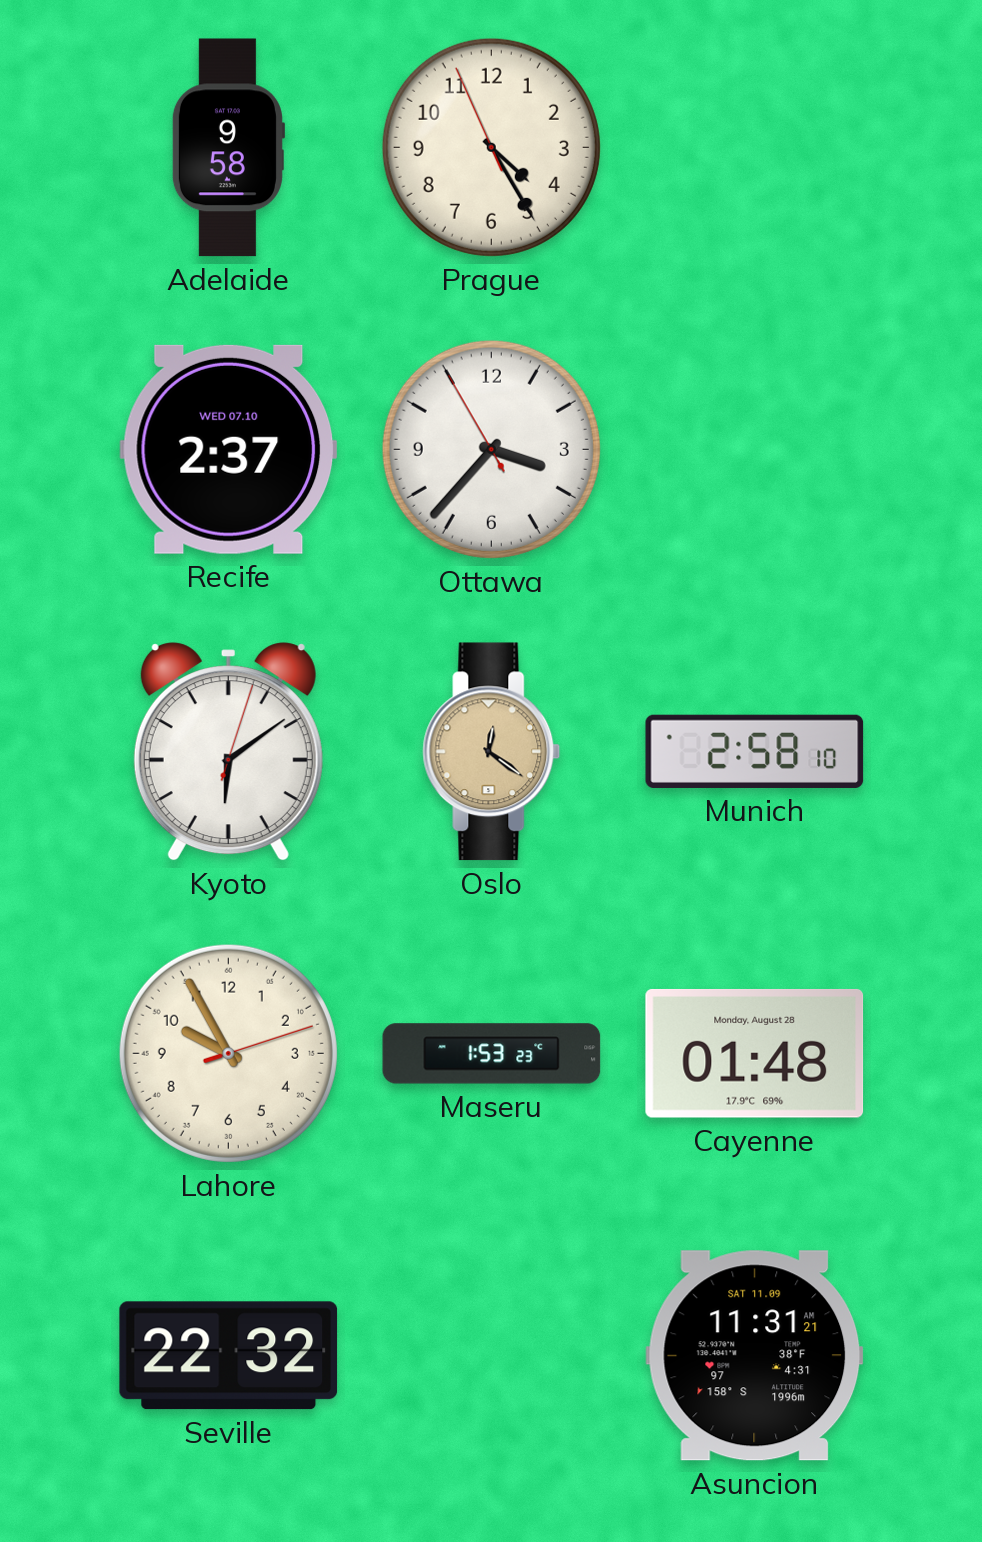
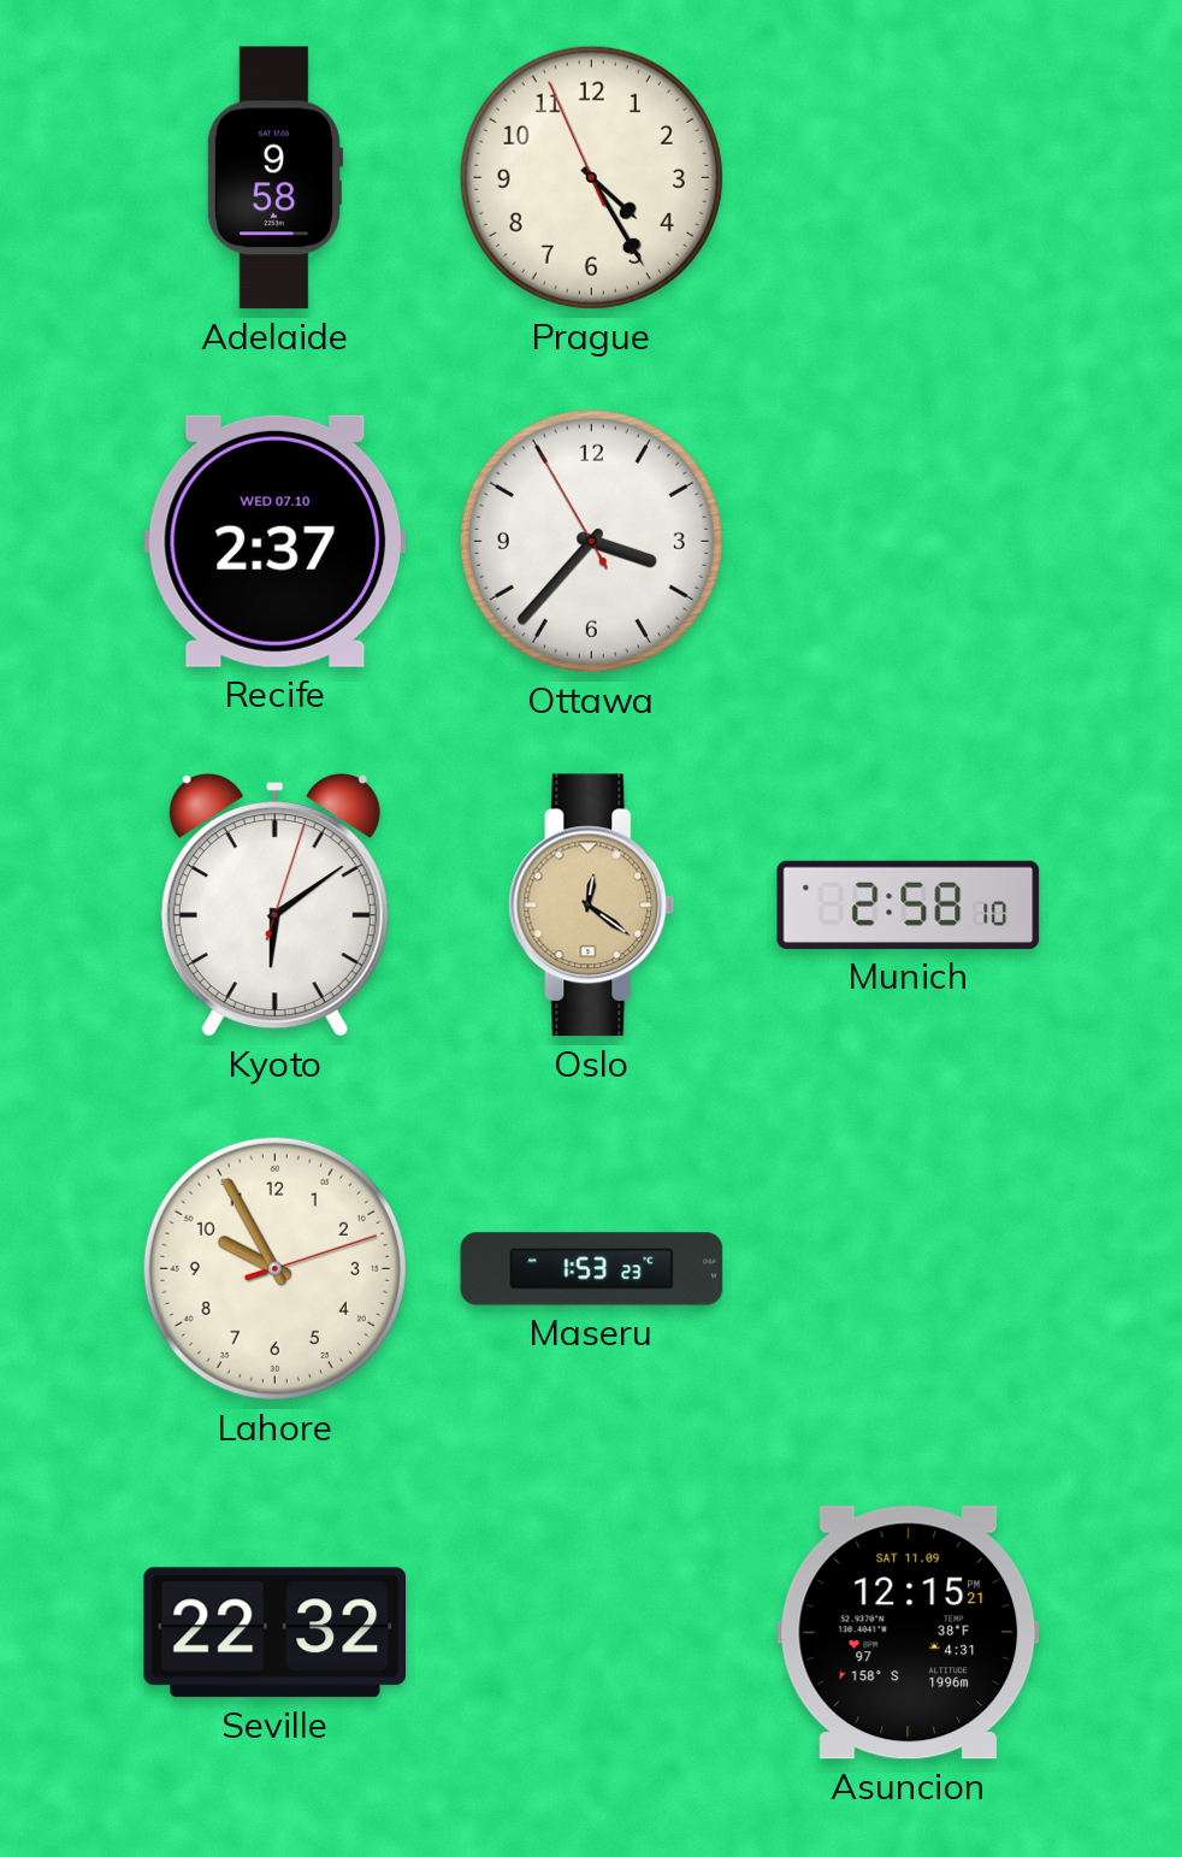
Cayenne: 01:48 -> none
Asuncion: 11:31 -> 12:15
